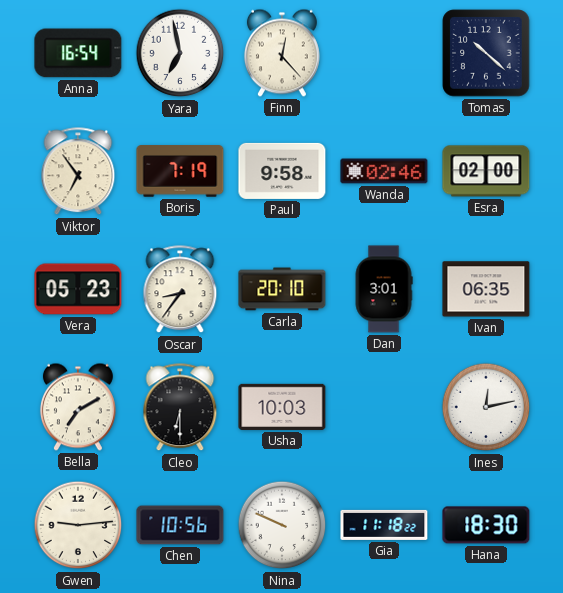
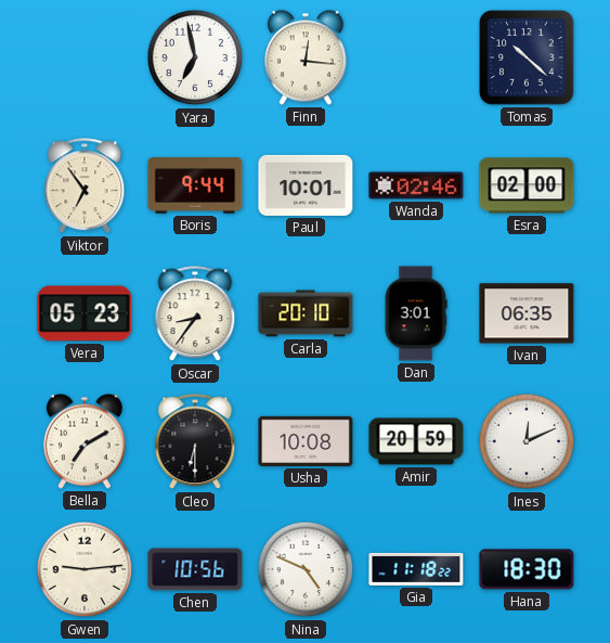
Anna: 16:54 -> none
Finn: 12:23 -> 12:16
Boris: 7:19 -> 9:44
Paul: 9:58 -> 10:01
Usha: 10:03 -> 10:08
Amir: none -> 20:59
Ines: 12:13 -> 12:11
Nina: 9:49 -> 4:49
